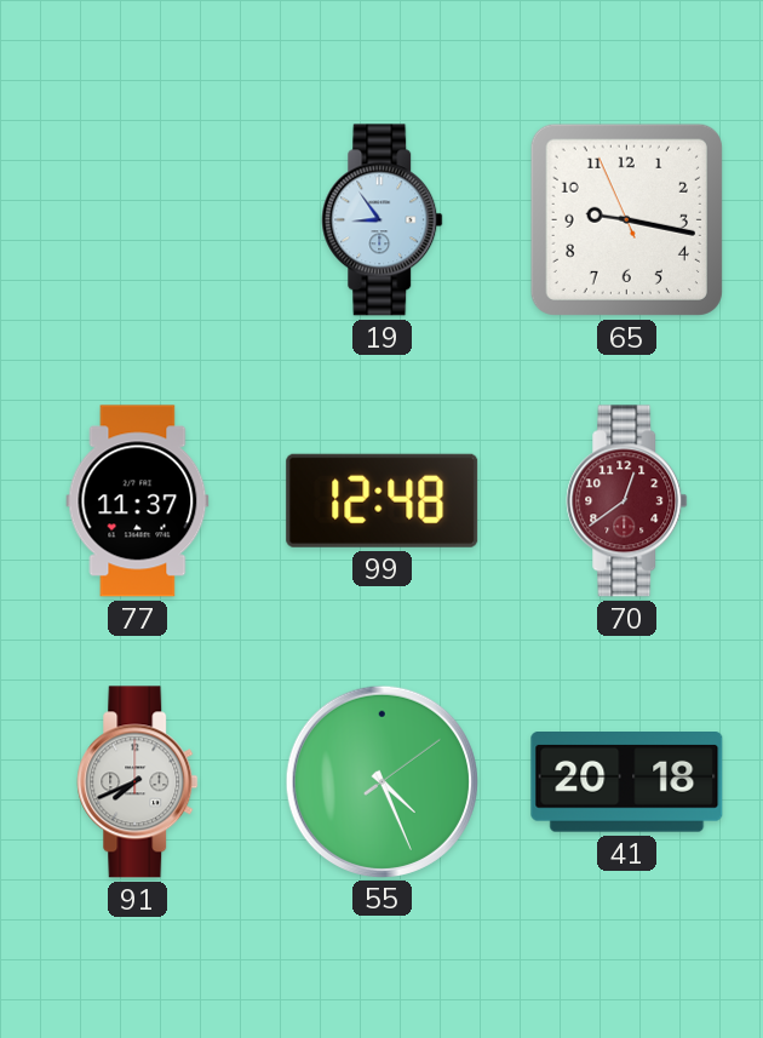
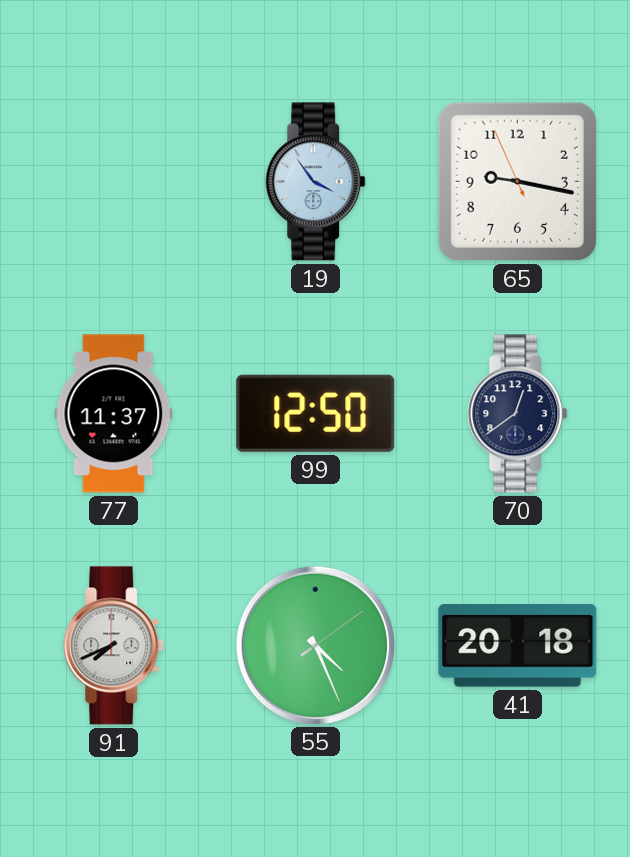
19: 8:54 -> 3:54
99: 12:48 -> 12:50
70 dial: burgundy -> navy
